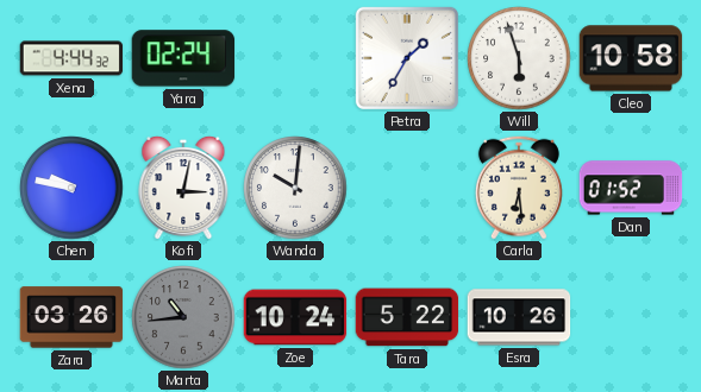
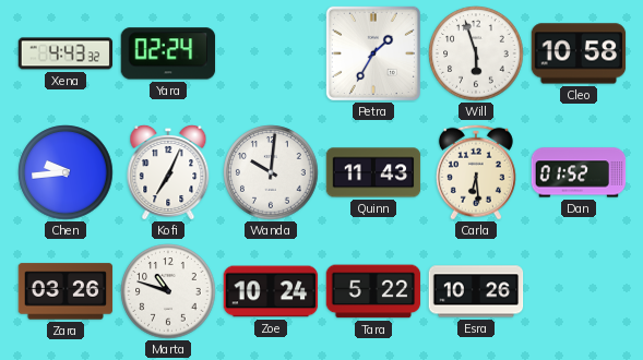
Xena: 4:44 -> 4:43
Chen: 9:47 -> 9:44
Kofi: 3:02 -> 7:04
Quinn: none -> 11:43
Marta: 10:44 -> 10:48
Marta dial: grey -> white
